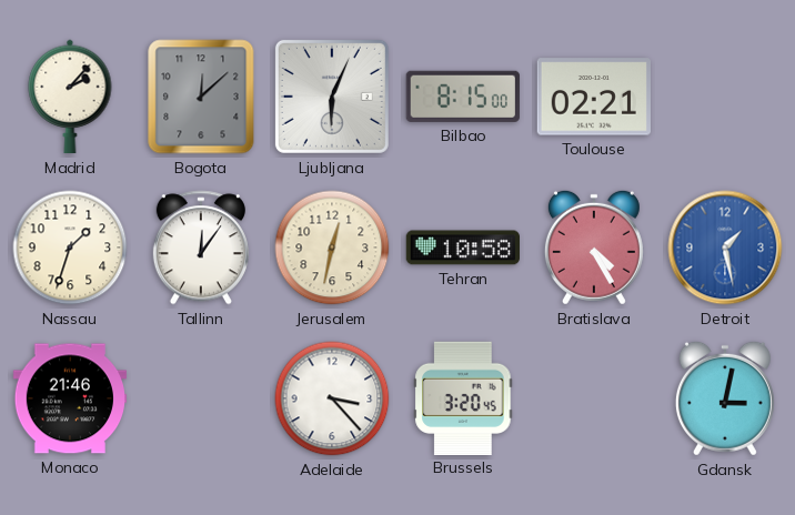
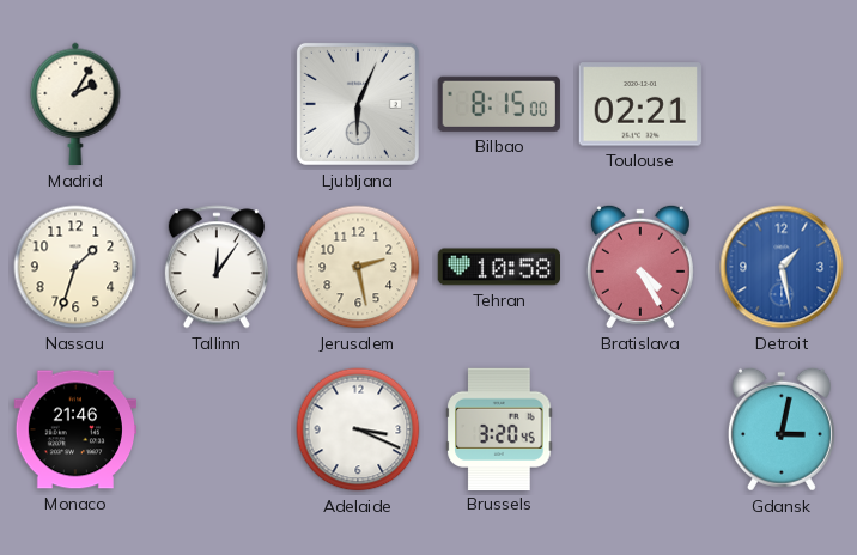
Madrid: 2:07 -> 2:05
Bogota: 12:08 -> none
Jerusalem: 12:32 -> 2:28
Adelaide: 3:23 -> 3:19
